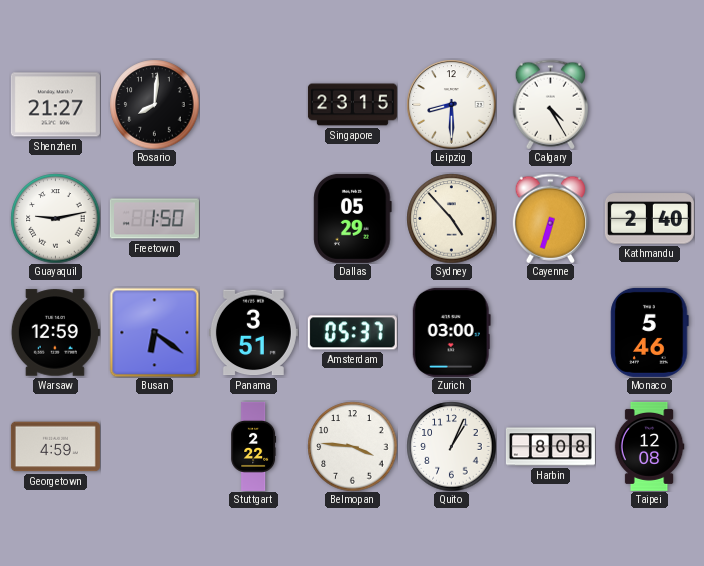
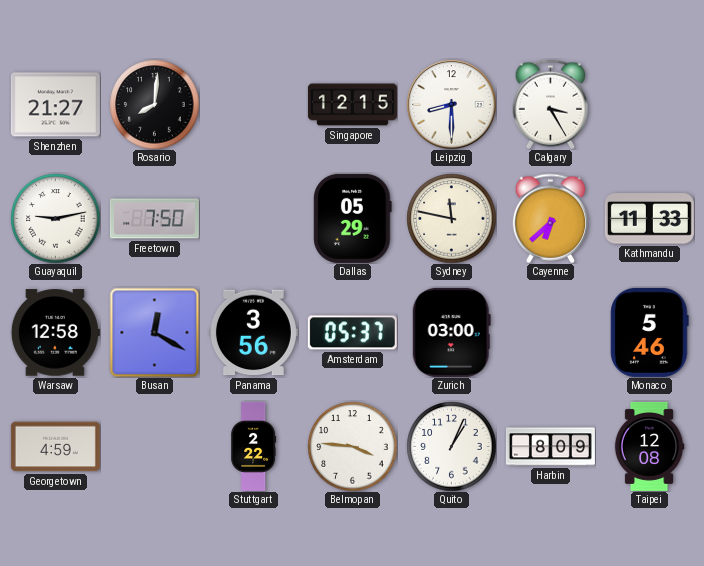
Singapore: 23:15 -> 12:15
Calgary: 4:25 -> 3:25
Freetown: 1:50 -> 7:50
Sydney: 4:53 -> 11:47
Cayenne: 6:33 -> 6:38
Kathmandu: 2:40 -> 11:33
Warsaw: 12:59 -> 12:58
Busan: 6:21 -> 12:20
Panama: 3:51 -> 3:56
Harbin: 8:08 -> 8:09
